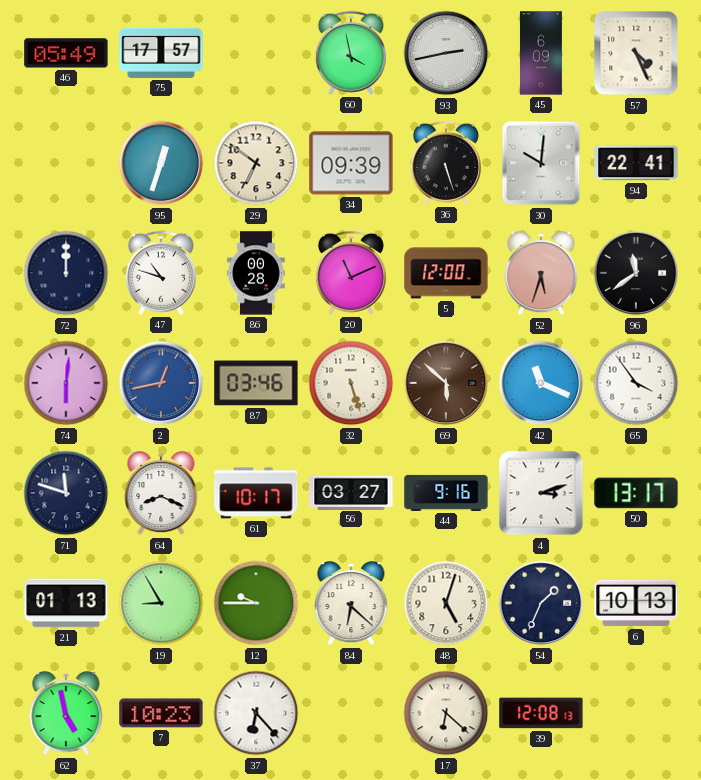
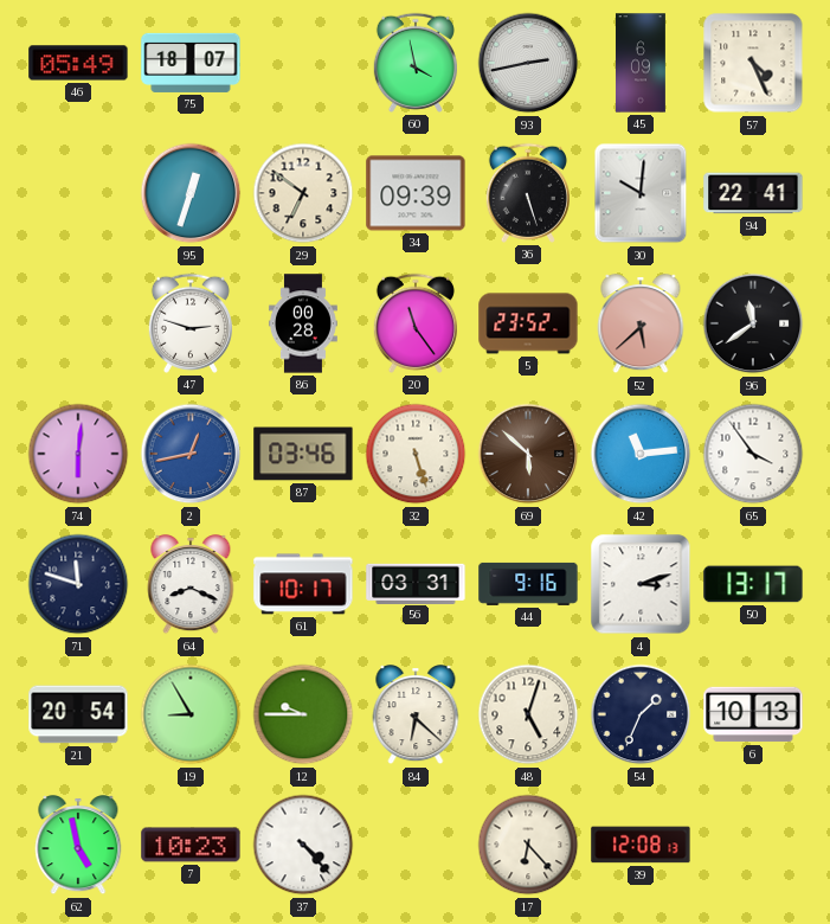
75: 17:57 -> 18:07
72: 12:00 -> none
47: 10:48 -> 2:48
20: 11:11 -> 11:24
5: 12:00 -> 23:52
52: 5:33 -> 5:38
42: 11:19 -> 11:14
56: 03:27 -> 03:31
21: 01:13 -> 20:54
37: 6:23 -> 4:23
17: 6:22 -> 6:23
